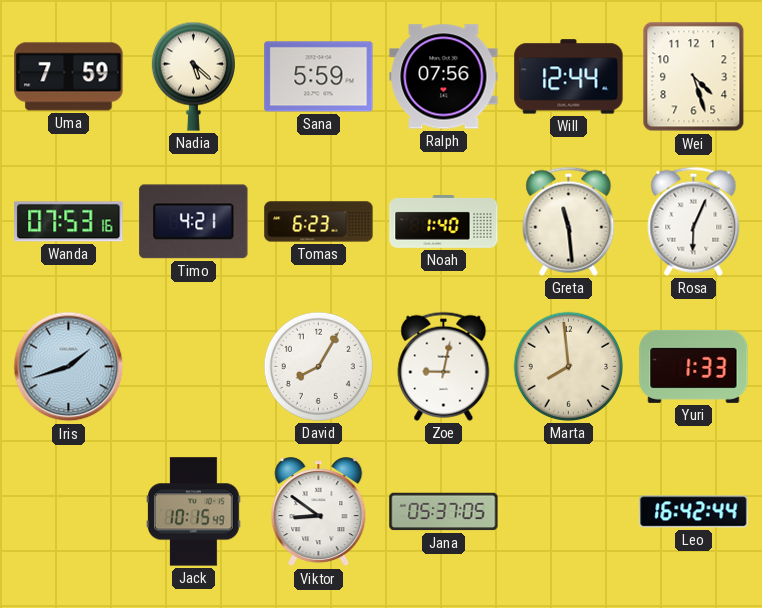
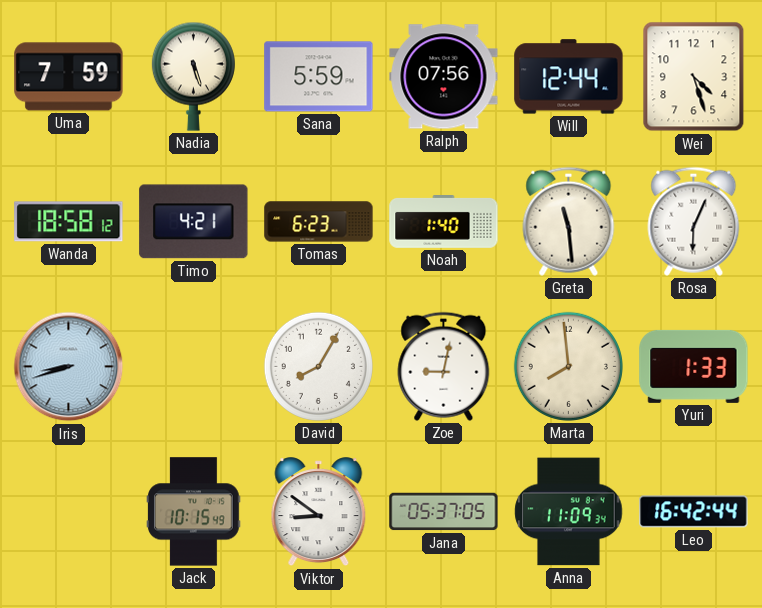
Nadia: 5:22 -> 5:27
Wanda: 07:53 -> 18:58
Iris: 1:42 -> 8:42
Anna: none -> 11:09
